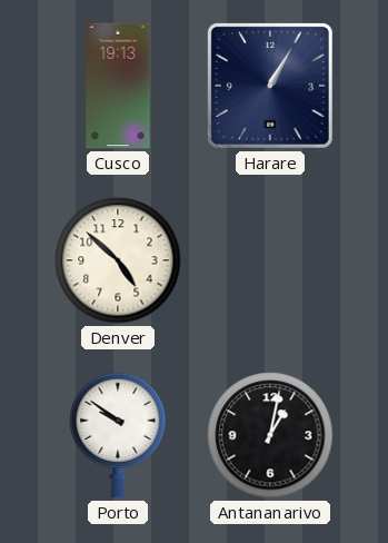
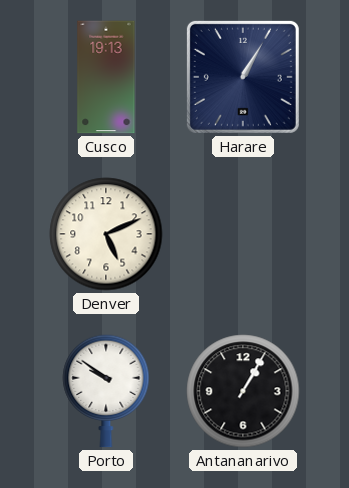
Denver: 4:52 -> 5:11
Antananarivo: 1:02 -> 1:05
